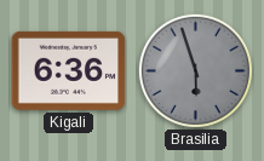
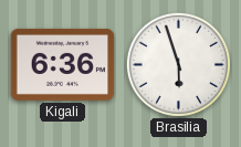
Brasilia dial: grey -> white
